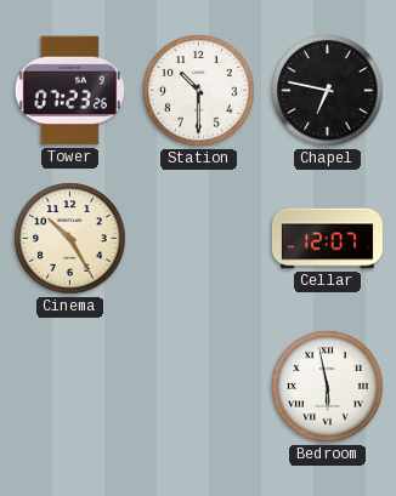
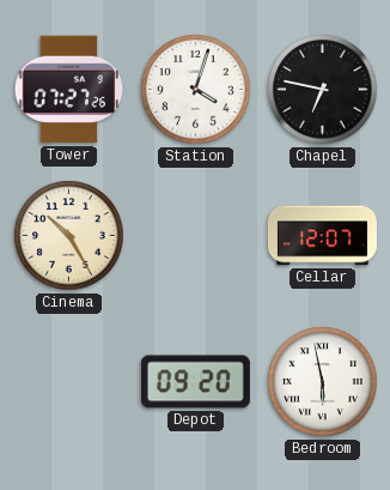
Tower: 07:23 -> 07:27
Station: 10:30 -> 4:03
Depot: none -> 09:20
